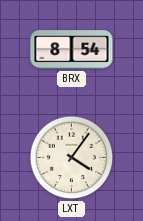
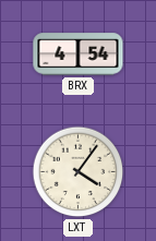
BRX: 8:54 -> 4:54
